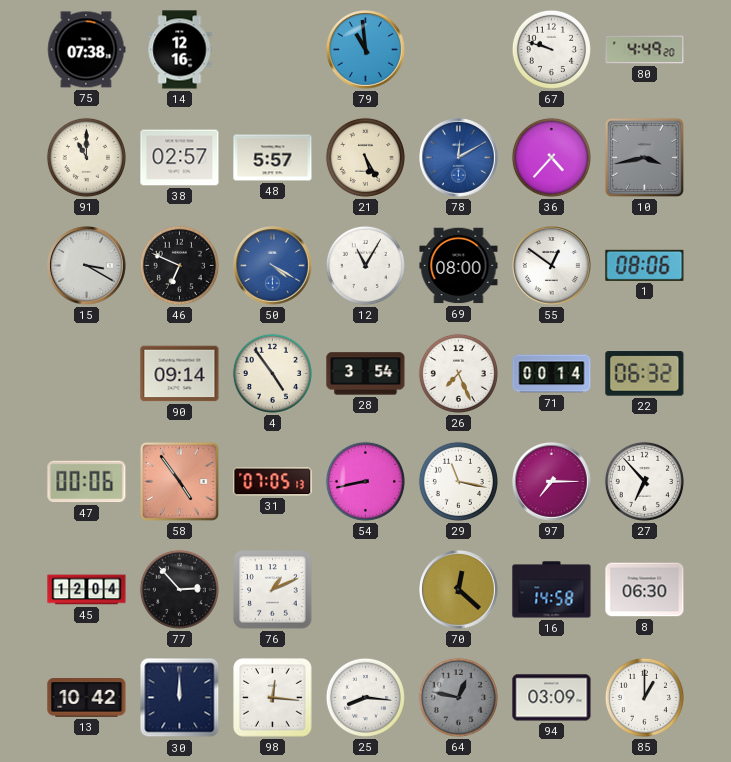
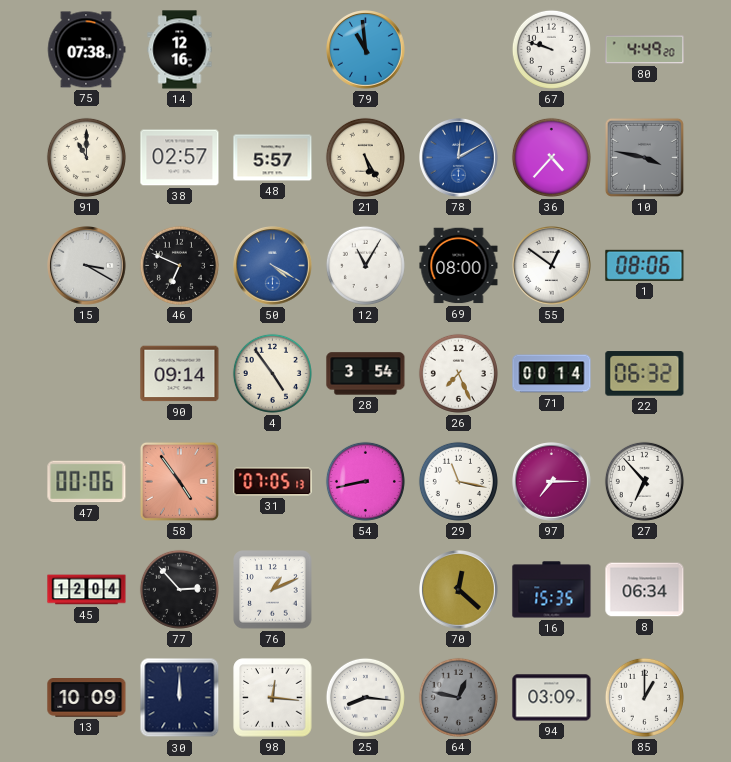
10: 3:43 -> 3:47
16: 14:58 -> 15:35
8: 06:30 -> 06:34
13: 10:42 -> 10:09
